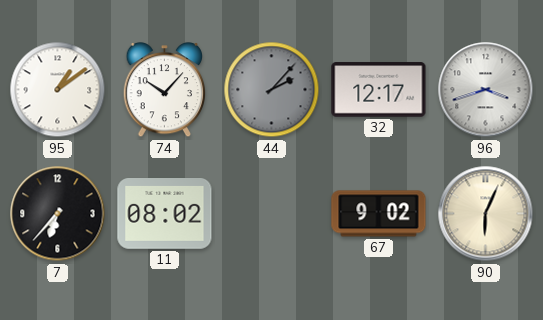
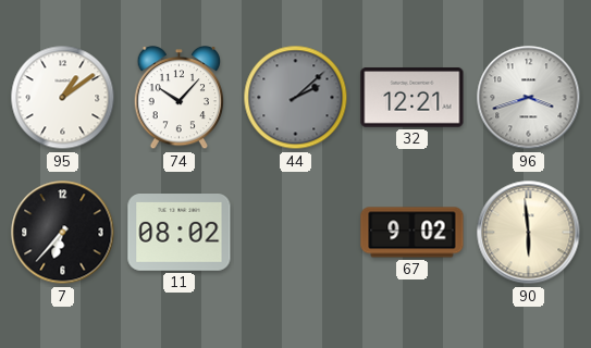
44: 2:07 -> 2:08
32: 12:17 -> 12:21
90: 6:04 -> 5:59
